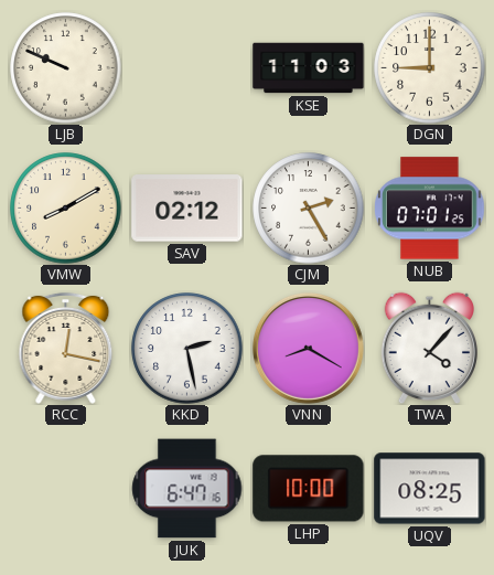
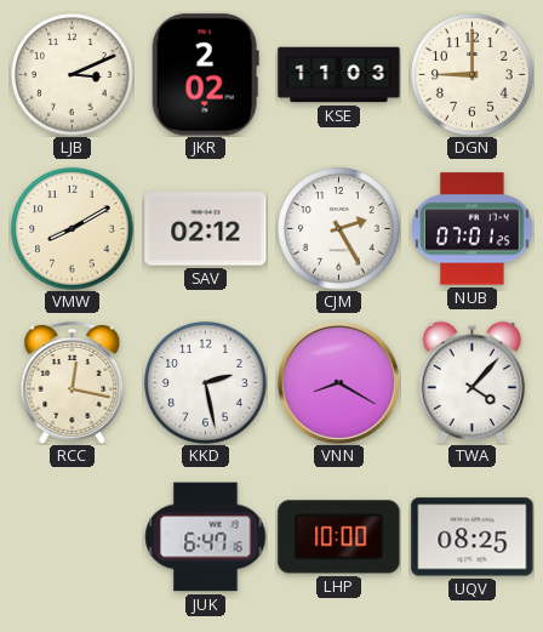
LJB: 9:49 -> 3:11
JKR: none -> 2:02
